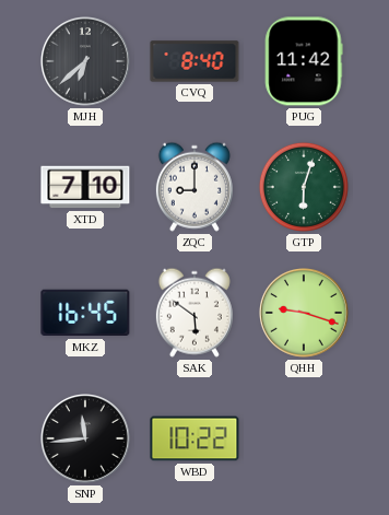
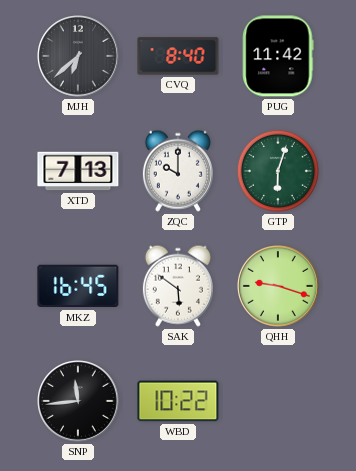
XTD: 7:10 -> 7:13
ZQC: 9:00 -> 10:00
